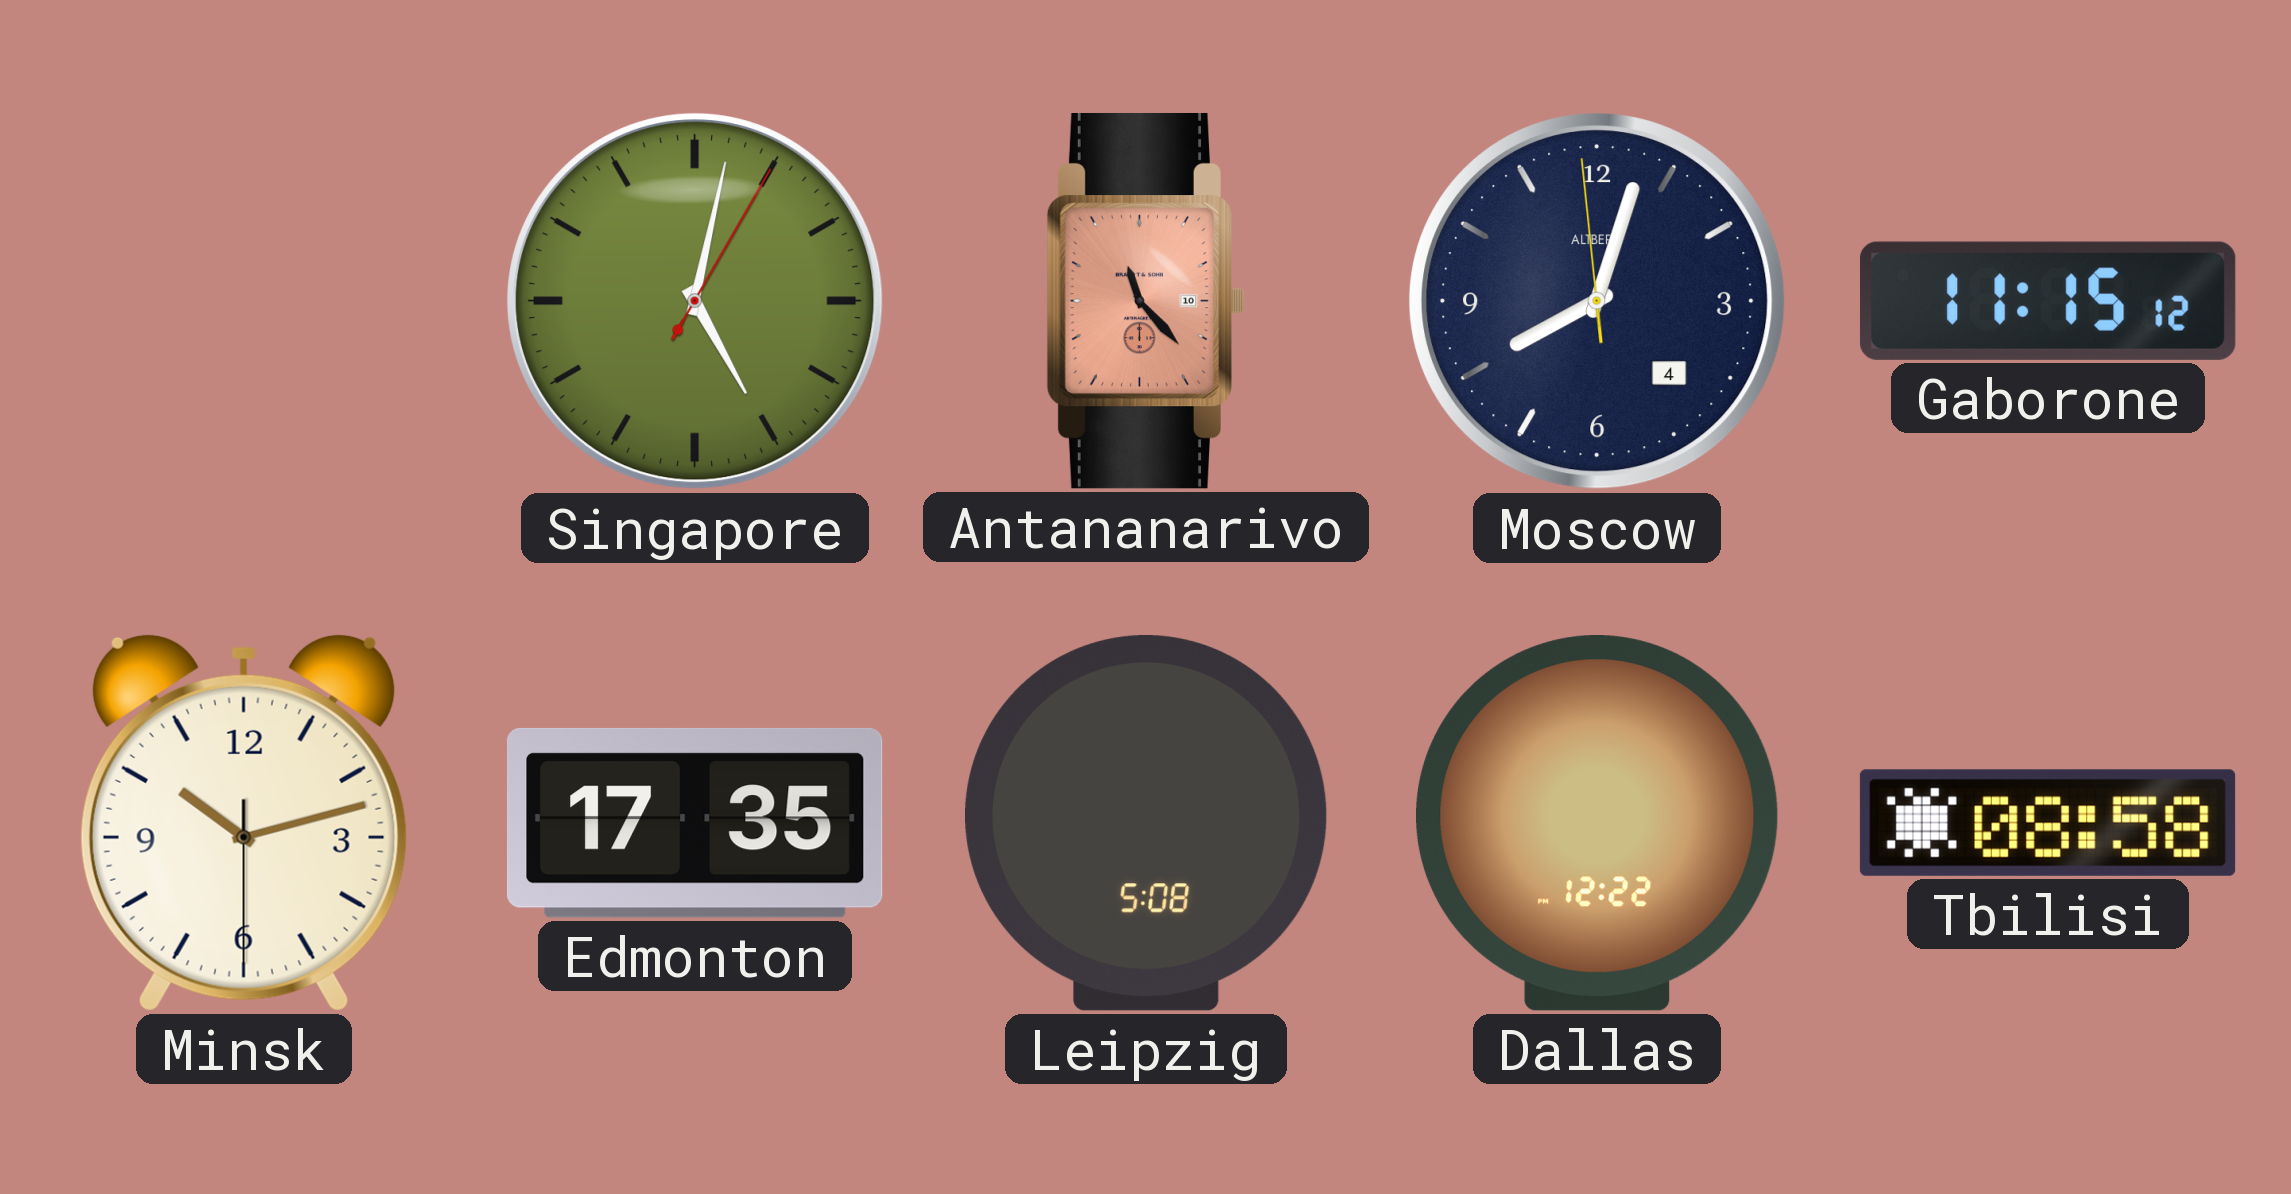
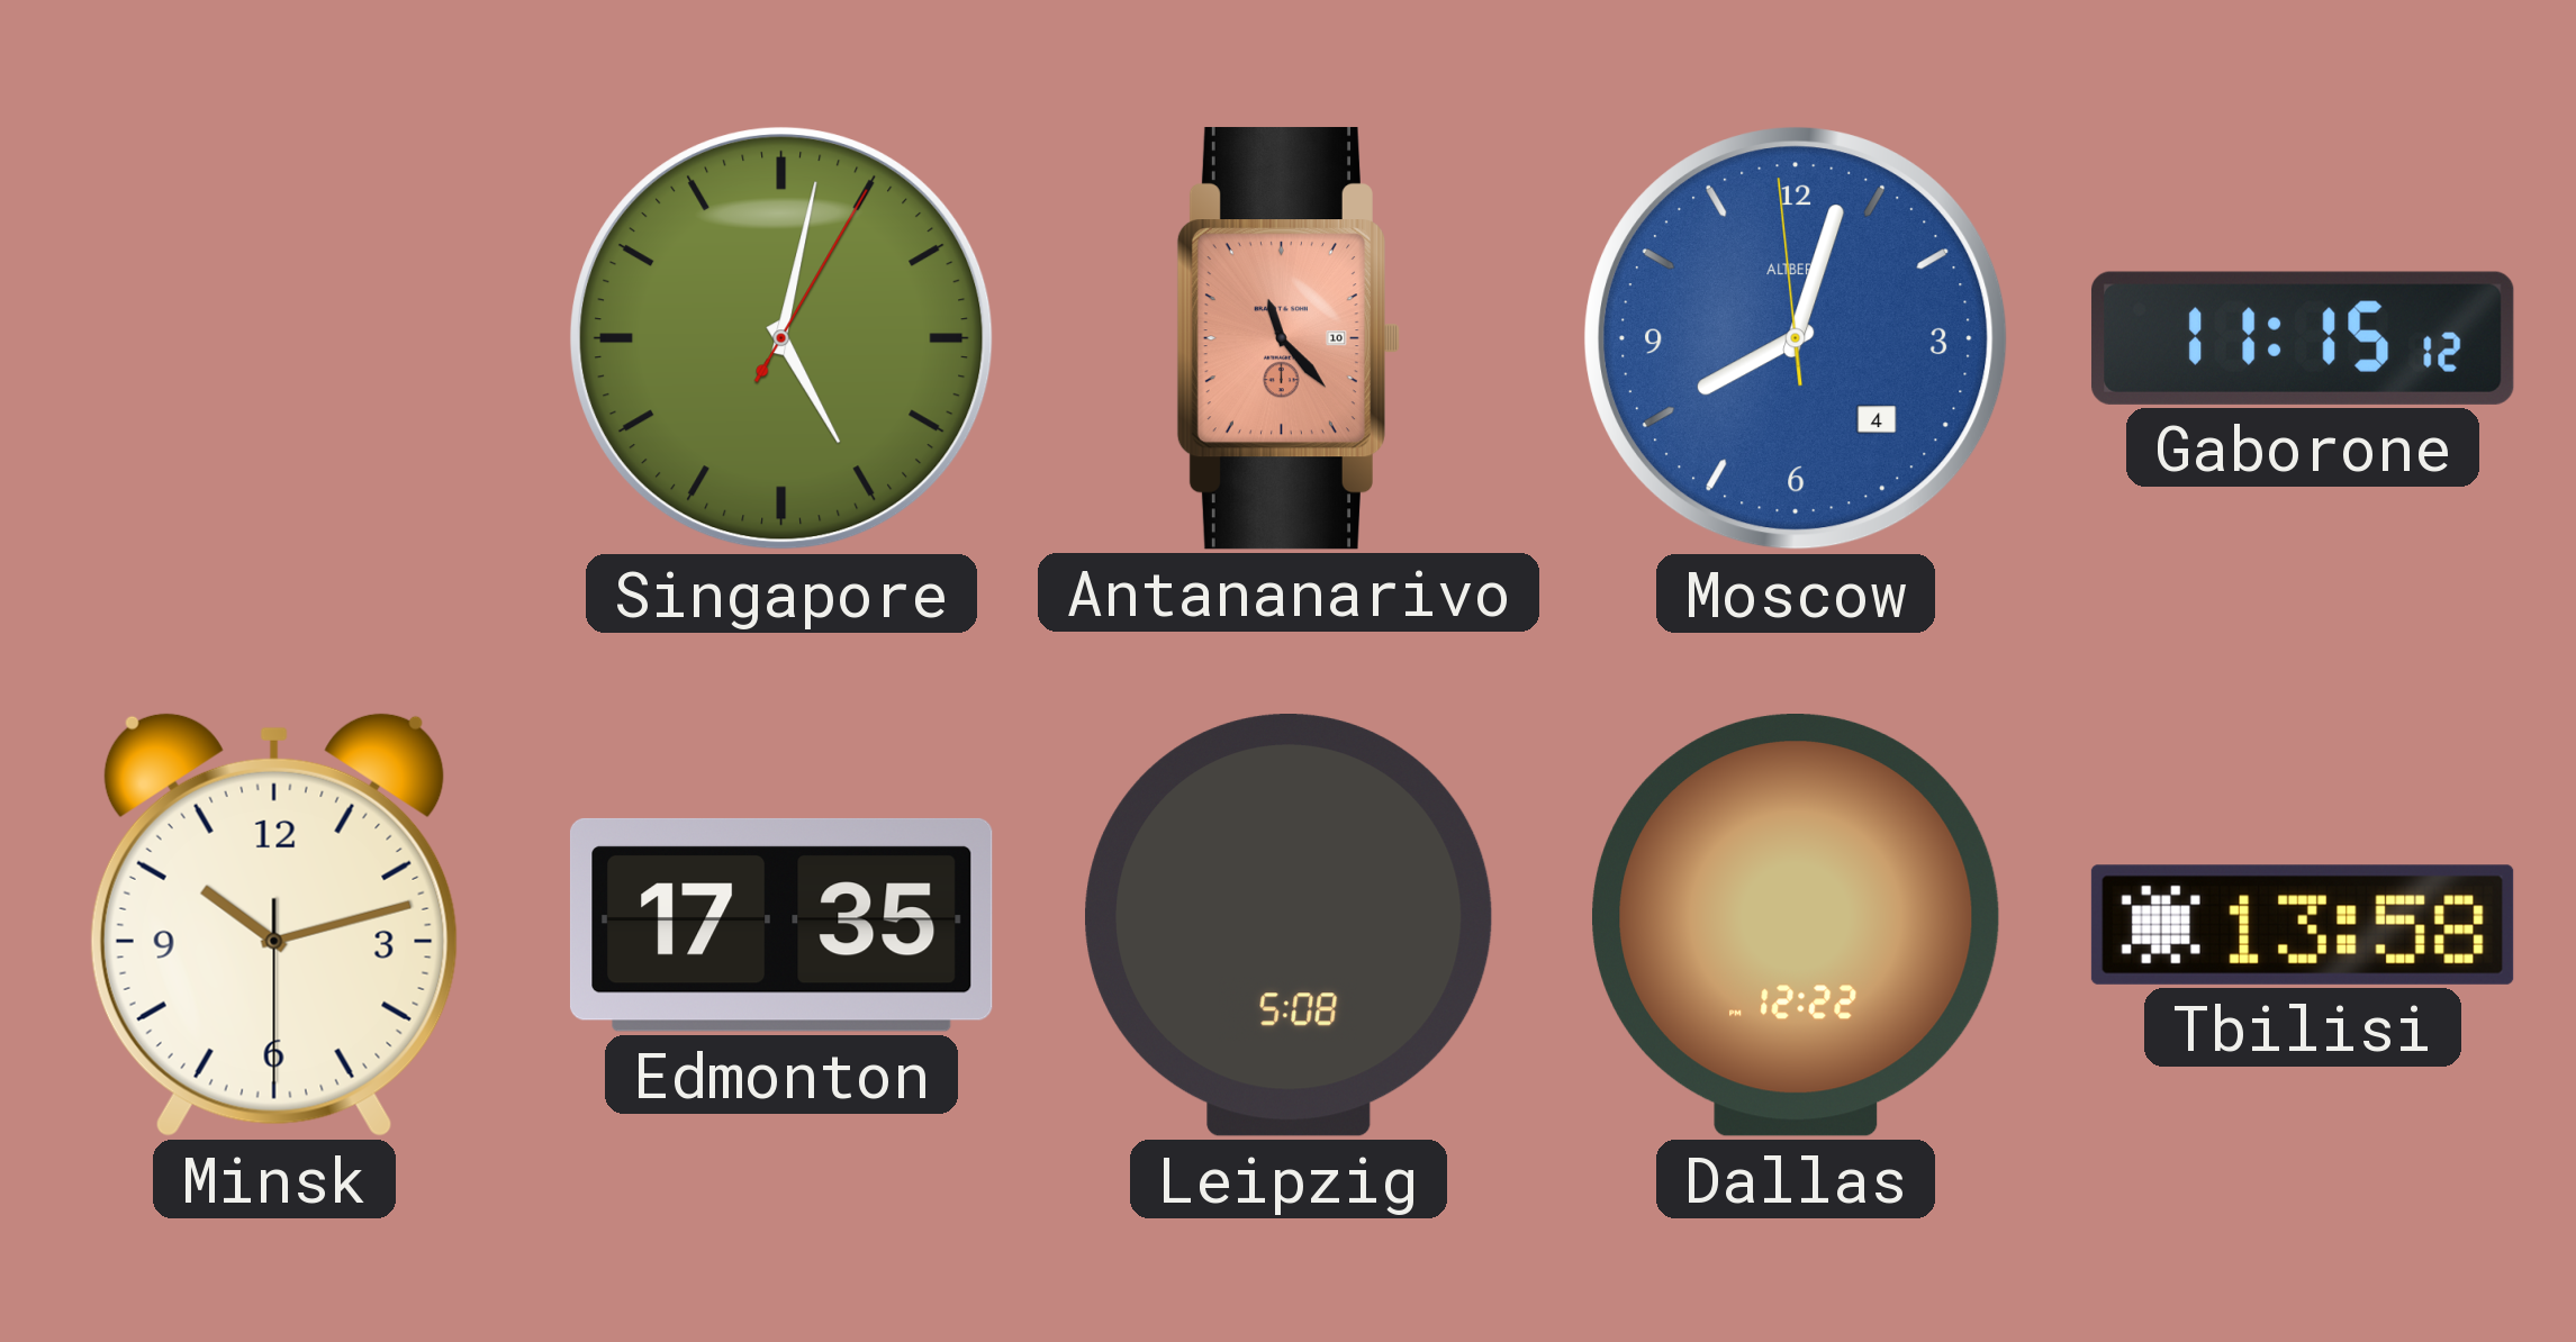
Moscow dial: navy -> blue
Tbilisi: 08:58 -> 13:58
